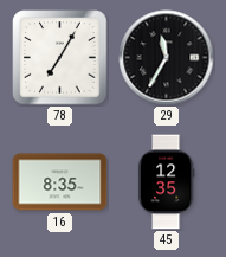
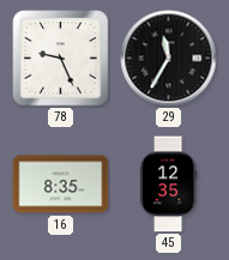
78: 7:05 -> 9:26
